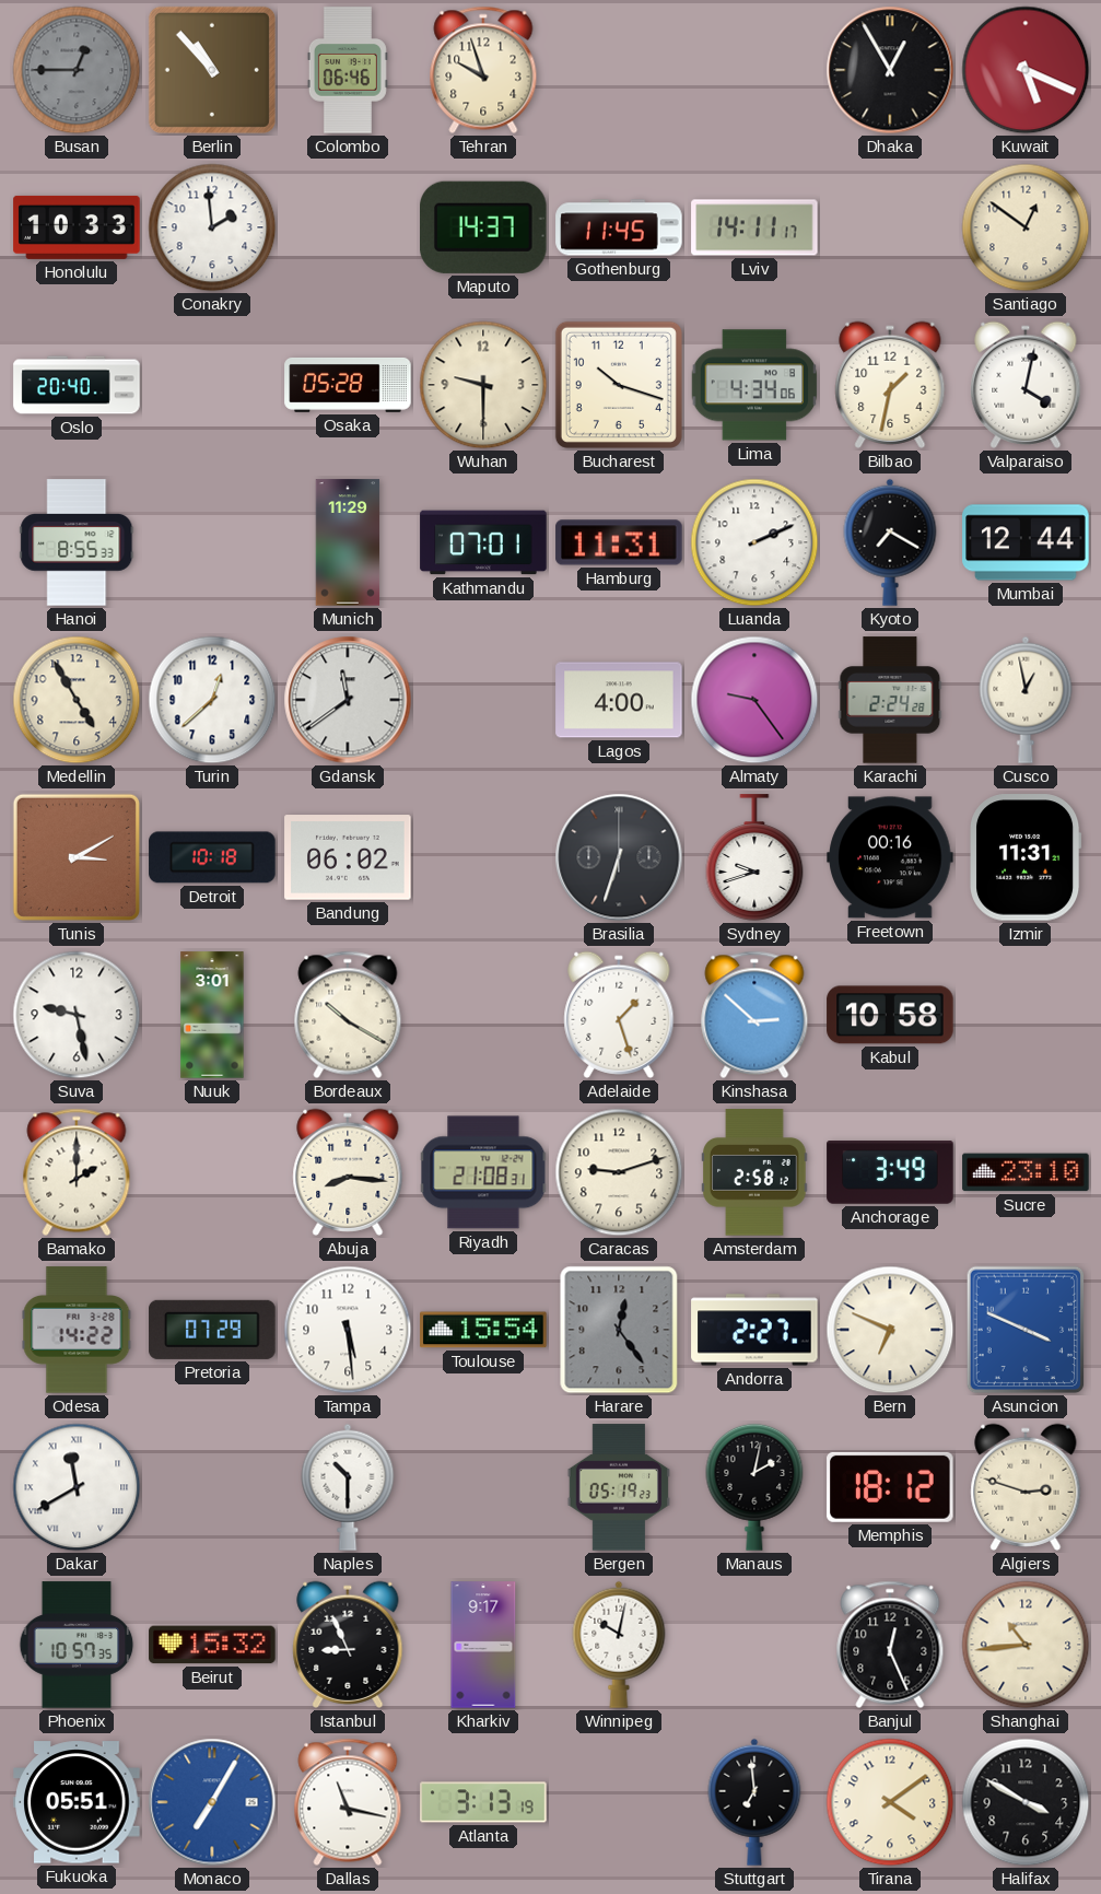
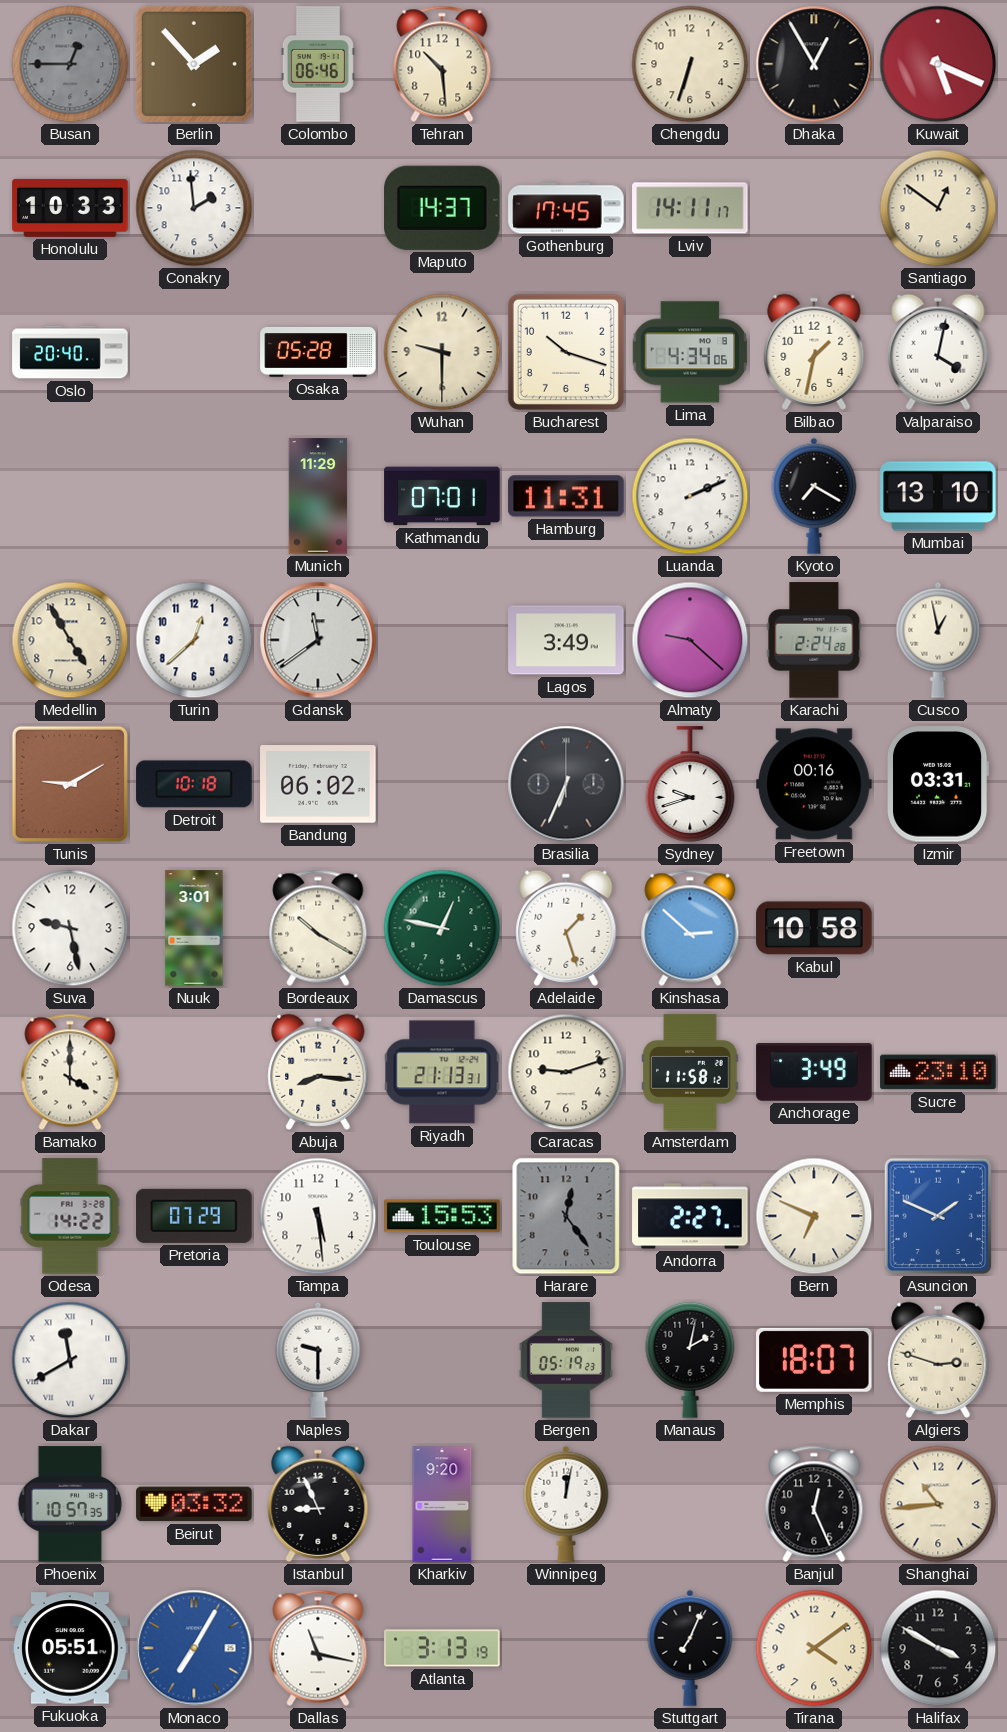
Berlin: 10:53 -> 1:53
Tehran: 9:57 -> 10:29
Chengdu: none -> 6:33
Gothenburg: 11:45 -> 17:45
Hanoi: 8:55 -> none
Mumbai: 12:44 -> 13:10
Lagos: 4:00 -> 3:49
Almaty: 9:24 -> 9:22
Tunis: 3:10 -> 9:10
Brasilia: 6:33 -> 6:34
Izmir: 11:31 -> 03:31
Damascus: none -> 12:47
Bamako: 2:00 -> 4:00
Riyadh: 21:08 -> 21:13
Amsterdam: 2:58 -> 11:58
Toulouse: 15:54 -> 15:53
Asuncion: 3:49 -> 1:49
Naples: 10:30 -> 9:30
Memphis: 18:12 -> 18:07
Beirut: 15:32 -> 03:32
Kharkiv: 9:17 -> 9:20
Winnipeg: 10:02 -> 12:02
Stuttgart: 6:59 -> 7:04
